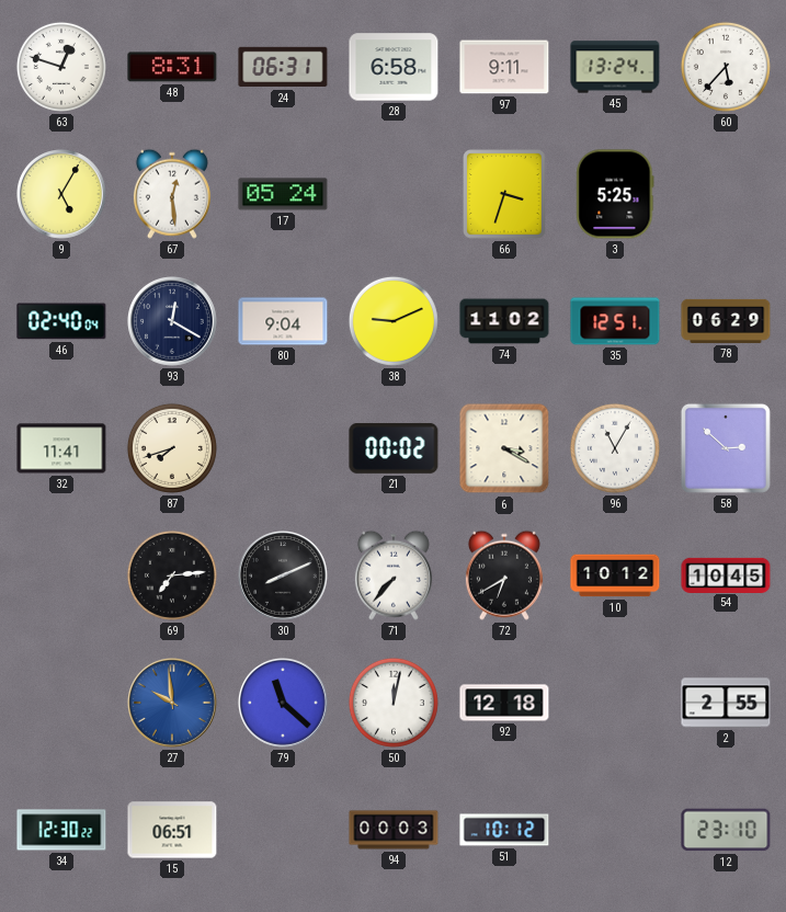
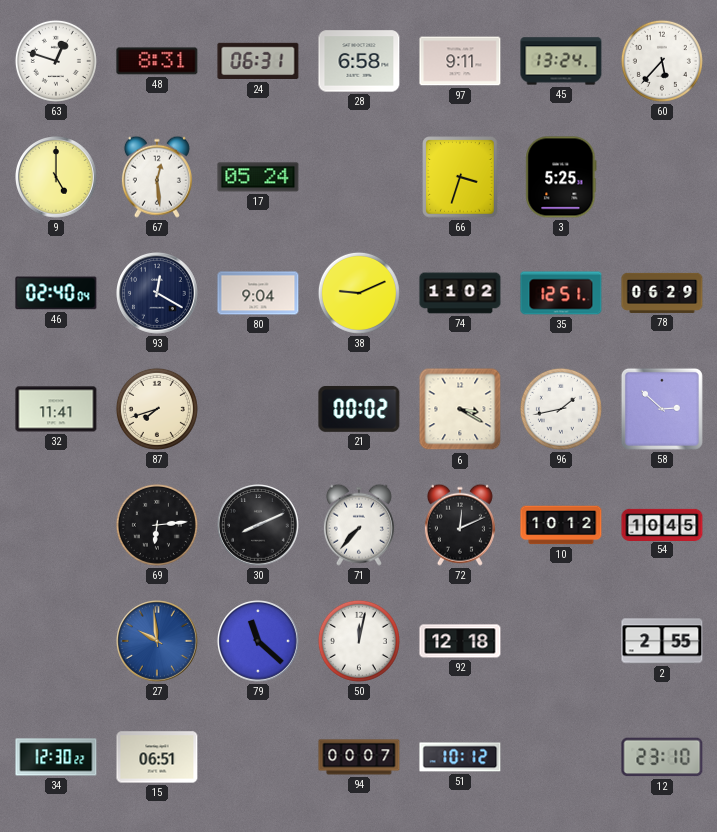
9: 5:05 -> 5:00
96: 11:05 -> 1:43
69: 7:14 -> 6:14
72: 6:40 -> 12:11
94: 00:03 -> 00:07
